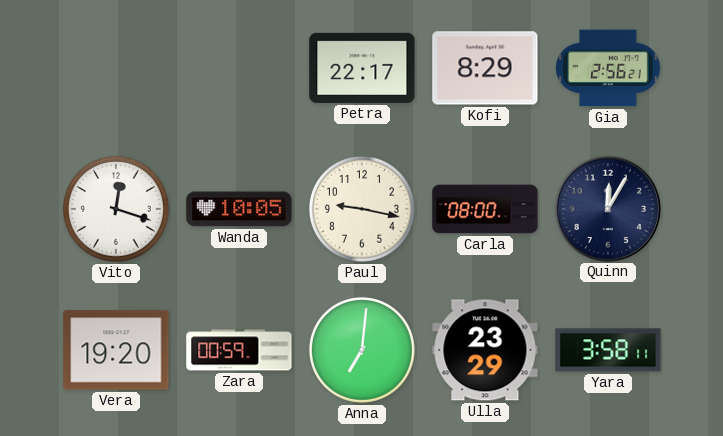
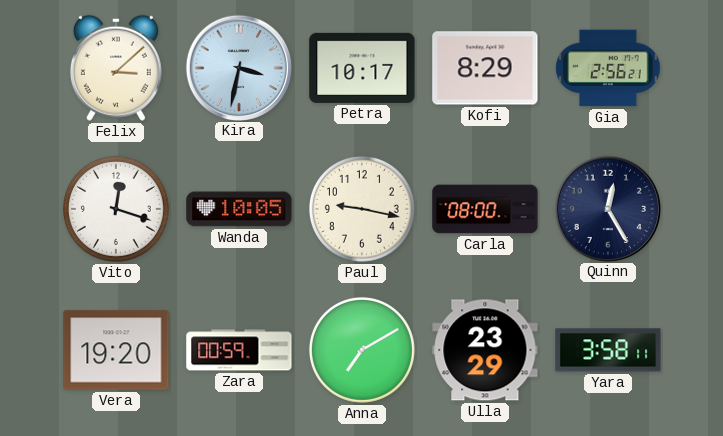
Felix: none -> 3:08
Kira: none -> 3:32
Petra: 22:17 -> 10:17
Quinn: 12:05 -> 12:25
Anna: 7:01 -> 7:10
